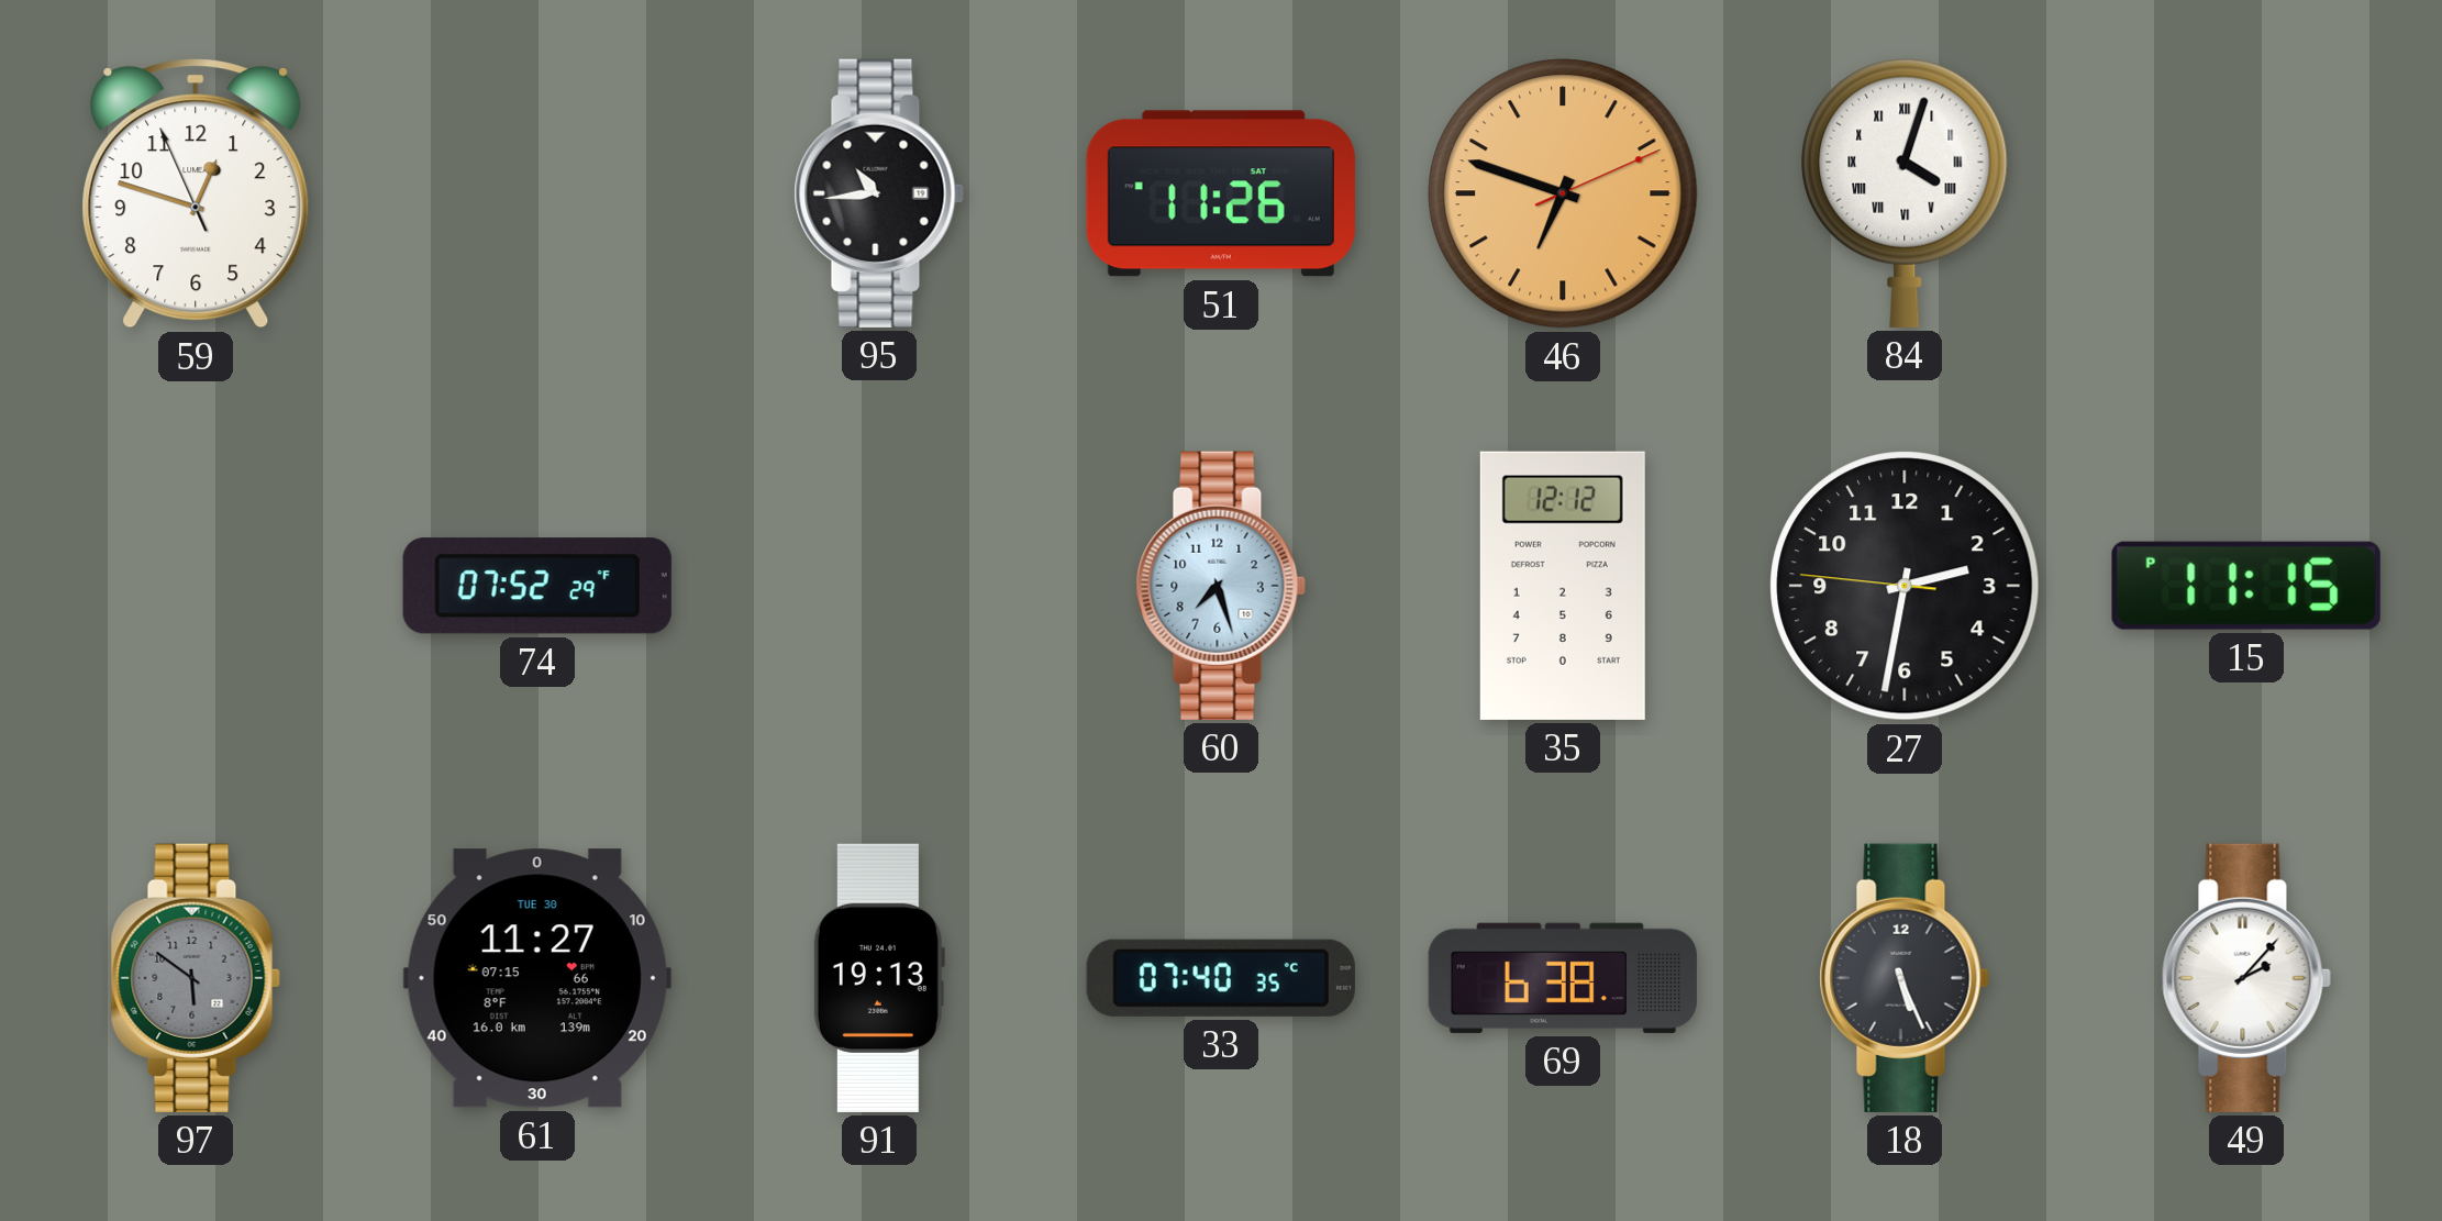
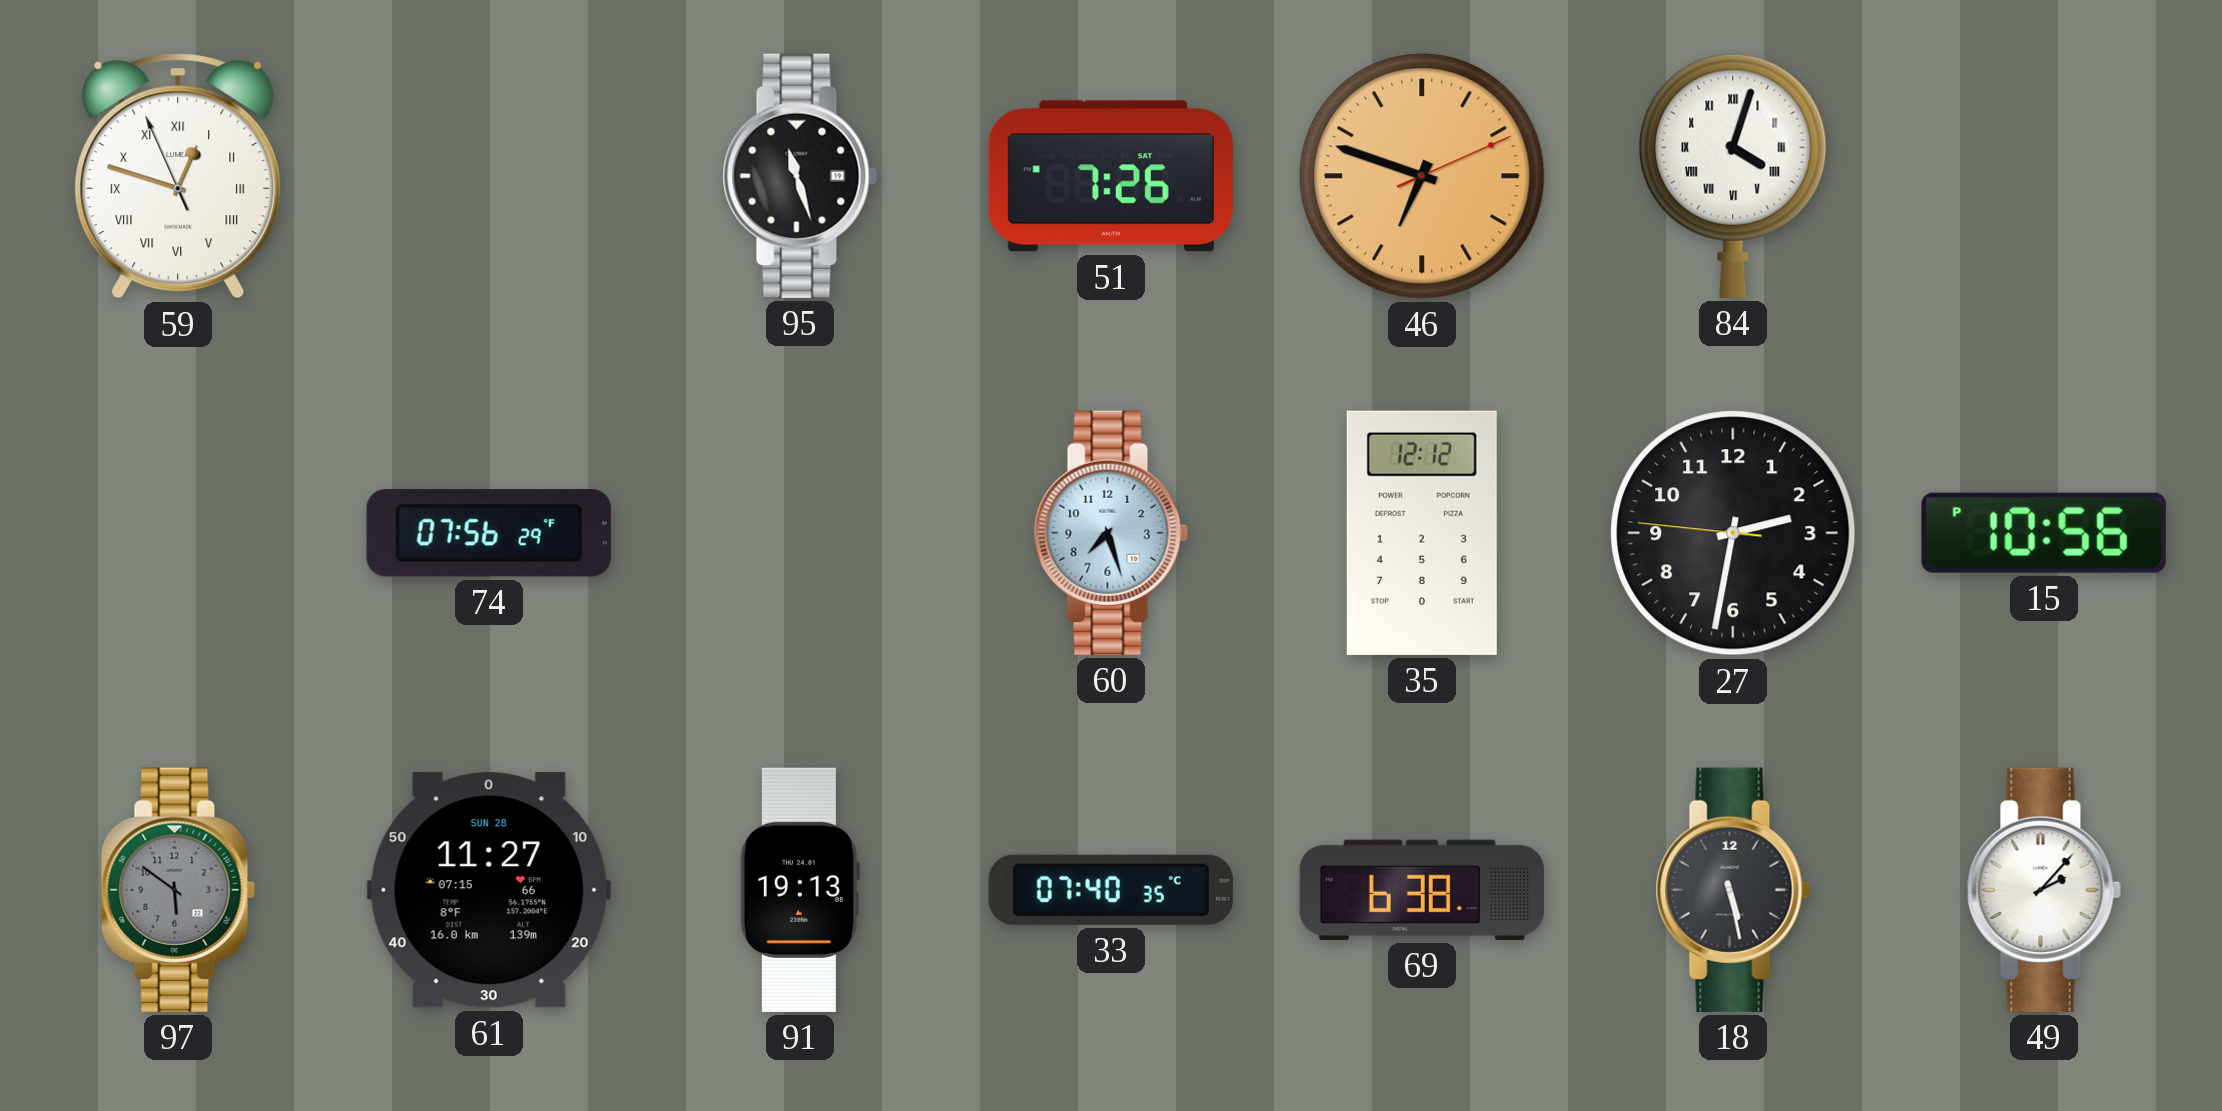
59 numerals: Arabic -> Roman
95: 10:44 -> 11:27
51: 11:26 -> 7:26
74: 07:52 -> 07:56
15: 11:15 -> 10:56
61 date: TUE 30 -> SUN 28
18: 5:26 -> 5:28
